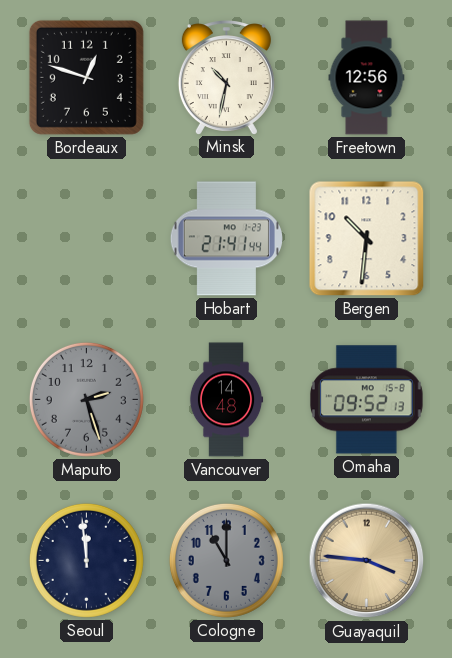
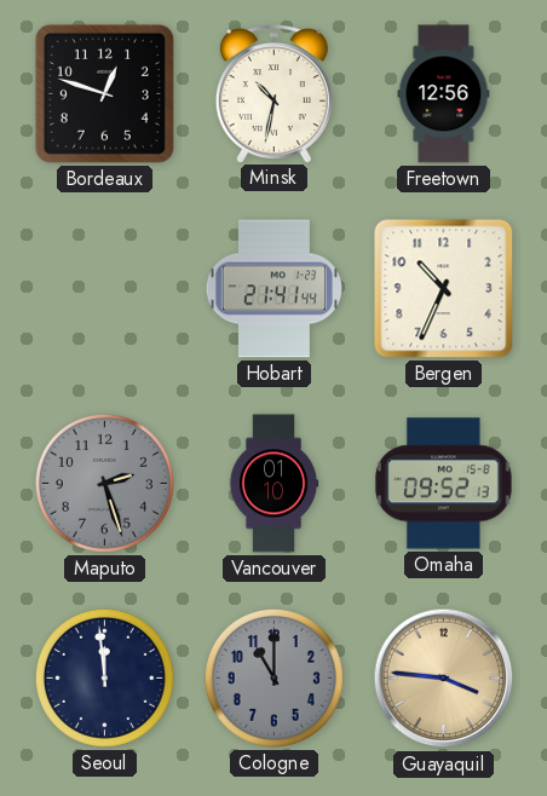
Bergen: 10:31 -> 10:34
Vancouver: 14:48 -> 01:10
